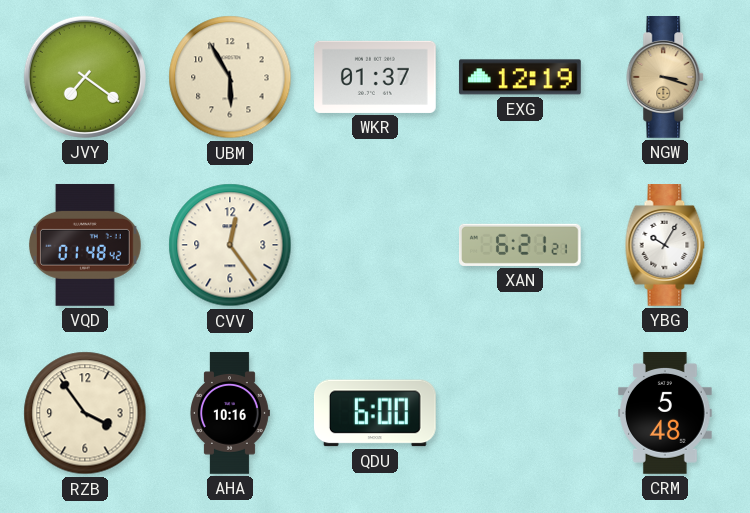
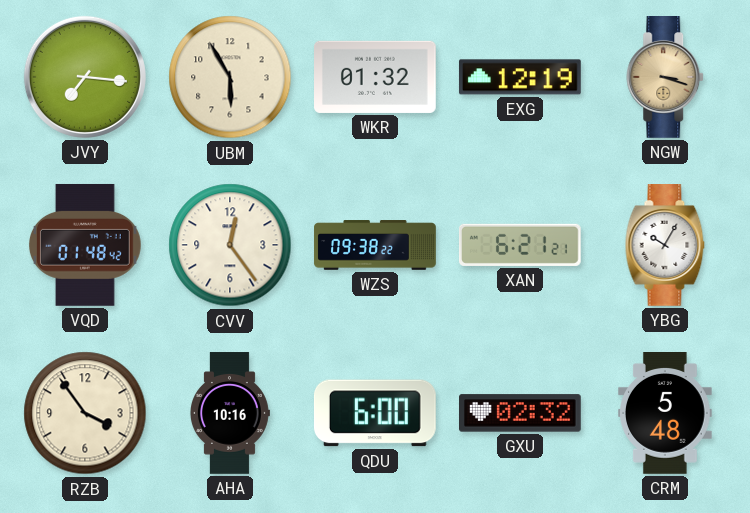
JVY: 7:21 -> 7:16
WKR: 01:37 -> 01:32
WZS: none -> 09:38
GXU: none -> 02:32
